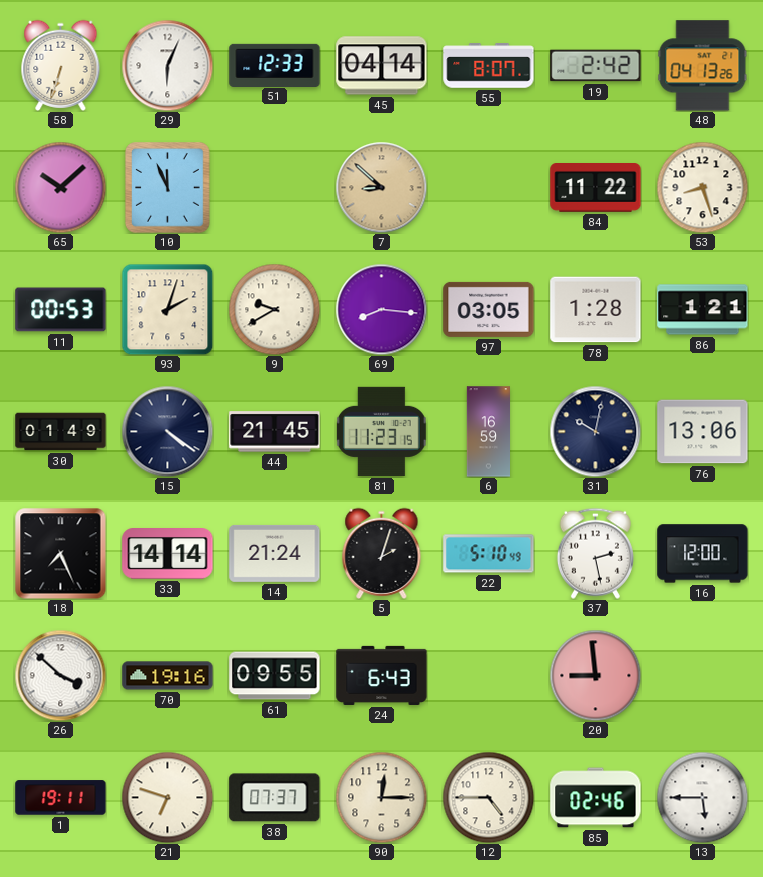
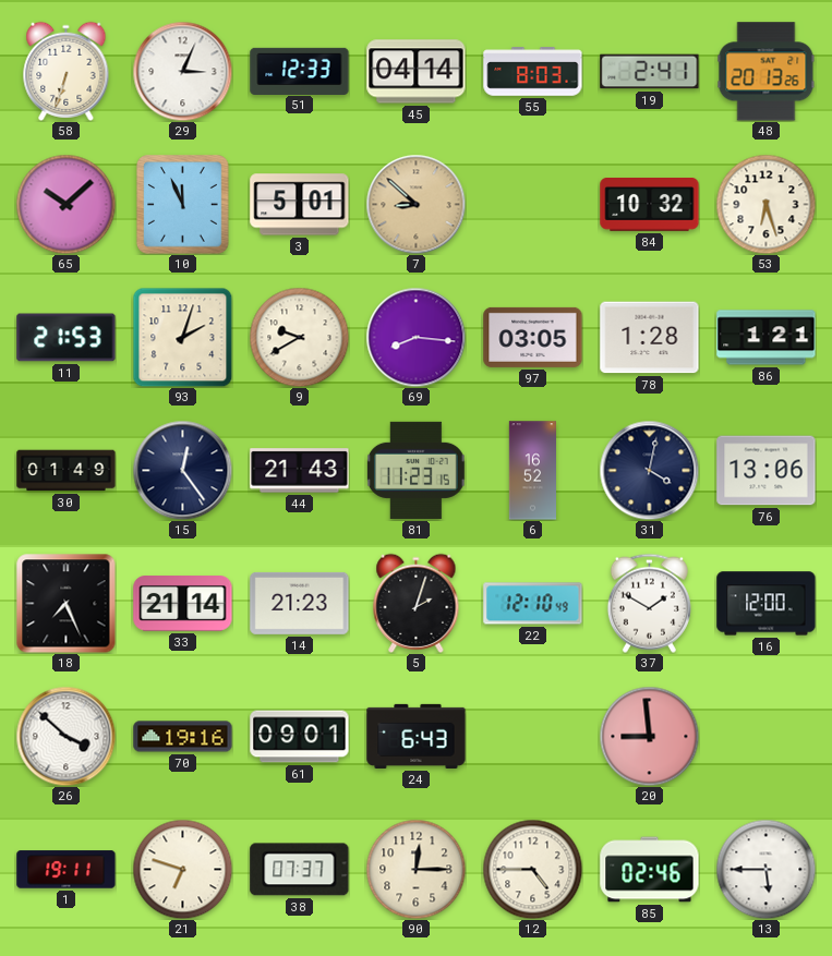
29: 6:04 -> 3:04
55: 8:07 -> 8:03
19: 2:42 -> 2:41
48: 04:13 -> 20:13
3: none -> 5:01
84: 11:22 -> 10:32
53: 8:27 -> 6:27
11: 00:53 -> 21:53
15: 4:21 -> 12:24
44: 21:45 -> 21:43
6: 16:59 -> 16:52
31: 10:02 -> 4:02
33: 14:14 -> 21:14
14: 21:24 -> 21:23
22: 5:10 -> 12:10
37: 2:28 -> 1:50
61: 09:55 -> 09:01
